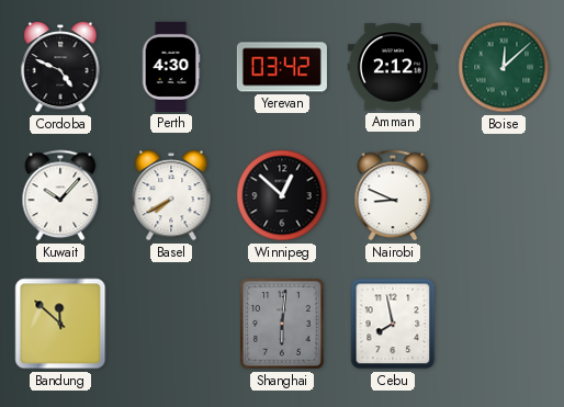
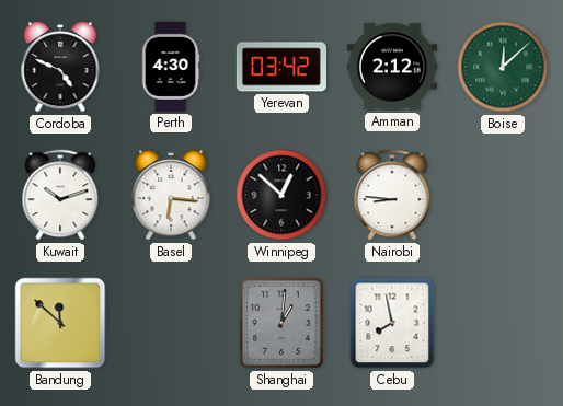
Kuwait: 10:07 -> 10:12
Basel: 7:40 -> 6:16
Nairobi: 8:49 -> 8:46
Shanghai: 6:01 -> 1:01
